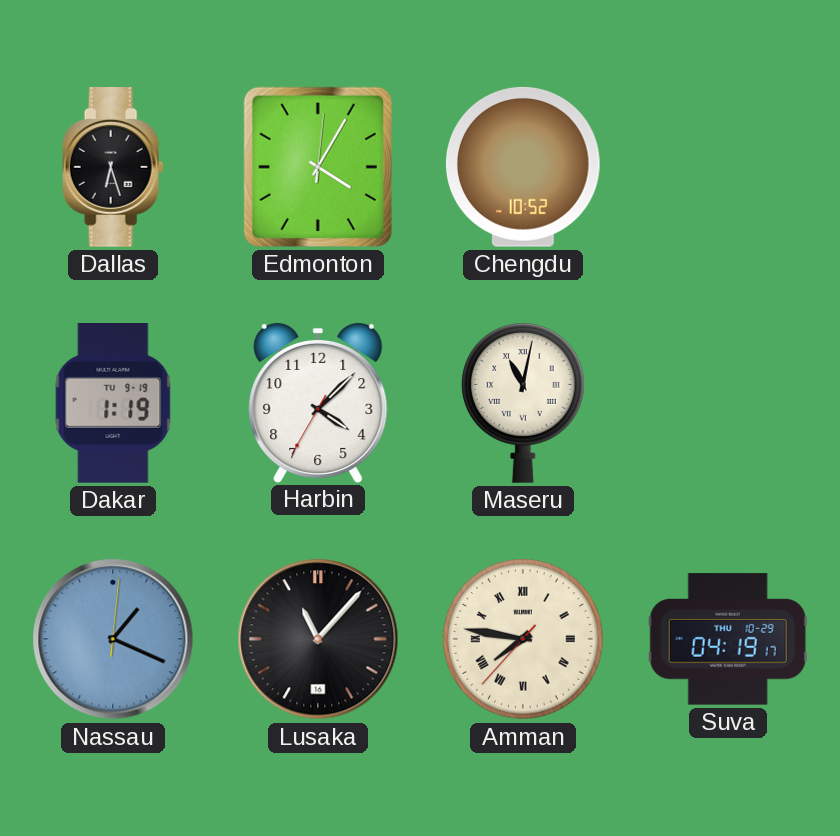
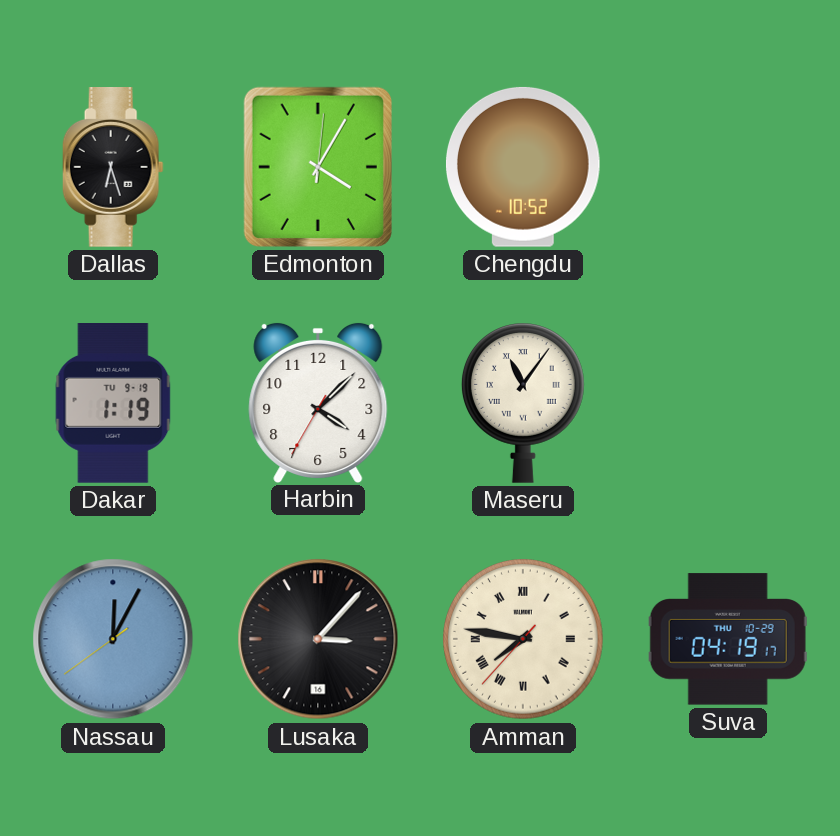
Maseru: 11:02 -> 11:06
Nassau: 1:19 -> 12:04
Lusaka: 11:07 -> 3:07
